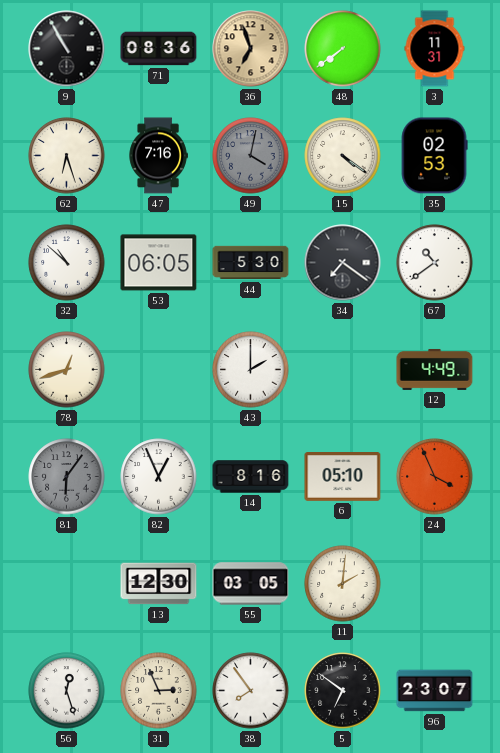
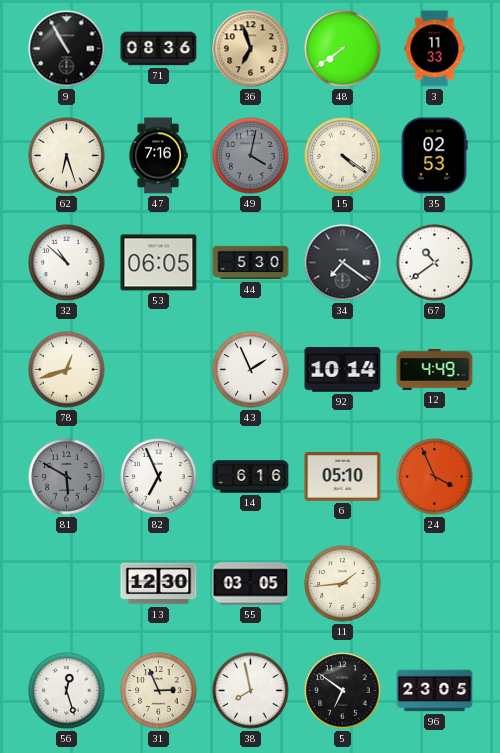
3: 11:31 -> 11:33
43: 2:00 -> 1:56
92: none -> 10:14
81: 6:06 -> 5:50
82: 12:56 -> 6:56
14: 8:16 -> 6:16
11: 2:01 -> 1:44
38: 7:54 -> 7:58
96: 23:07 -> 23:05
